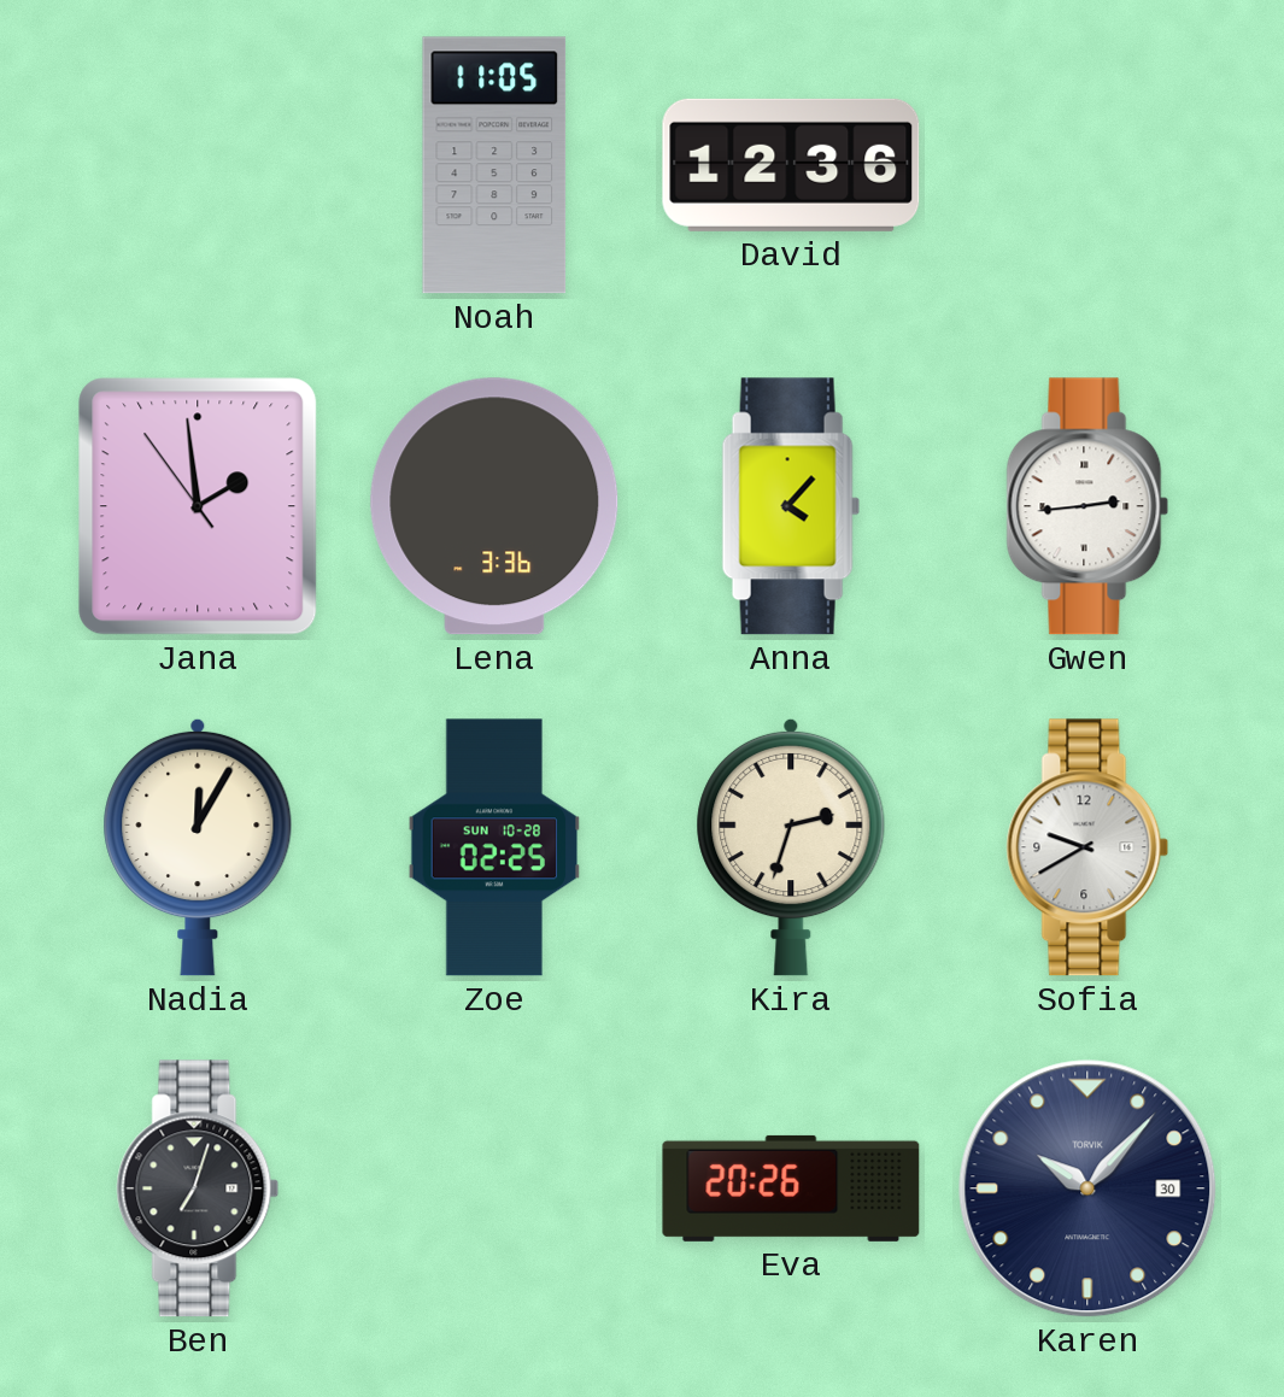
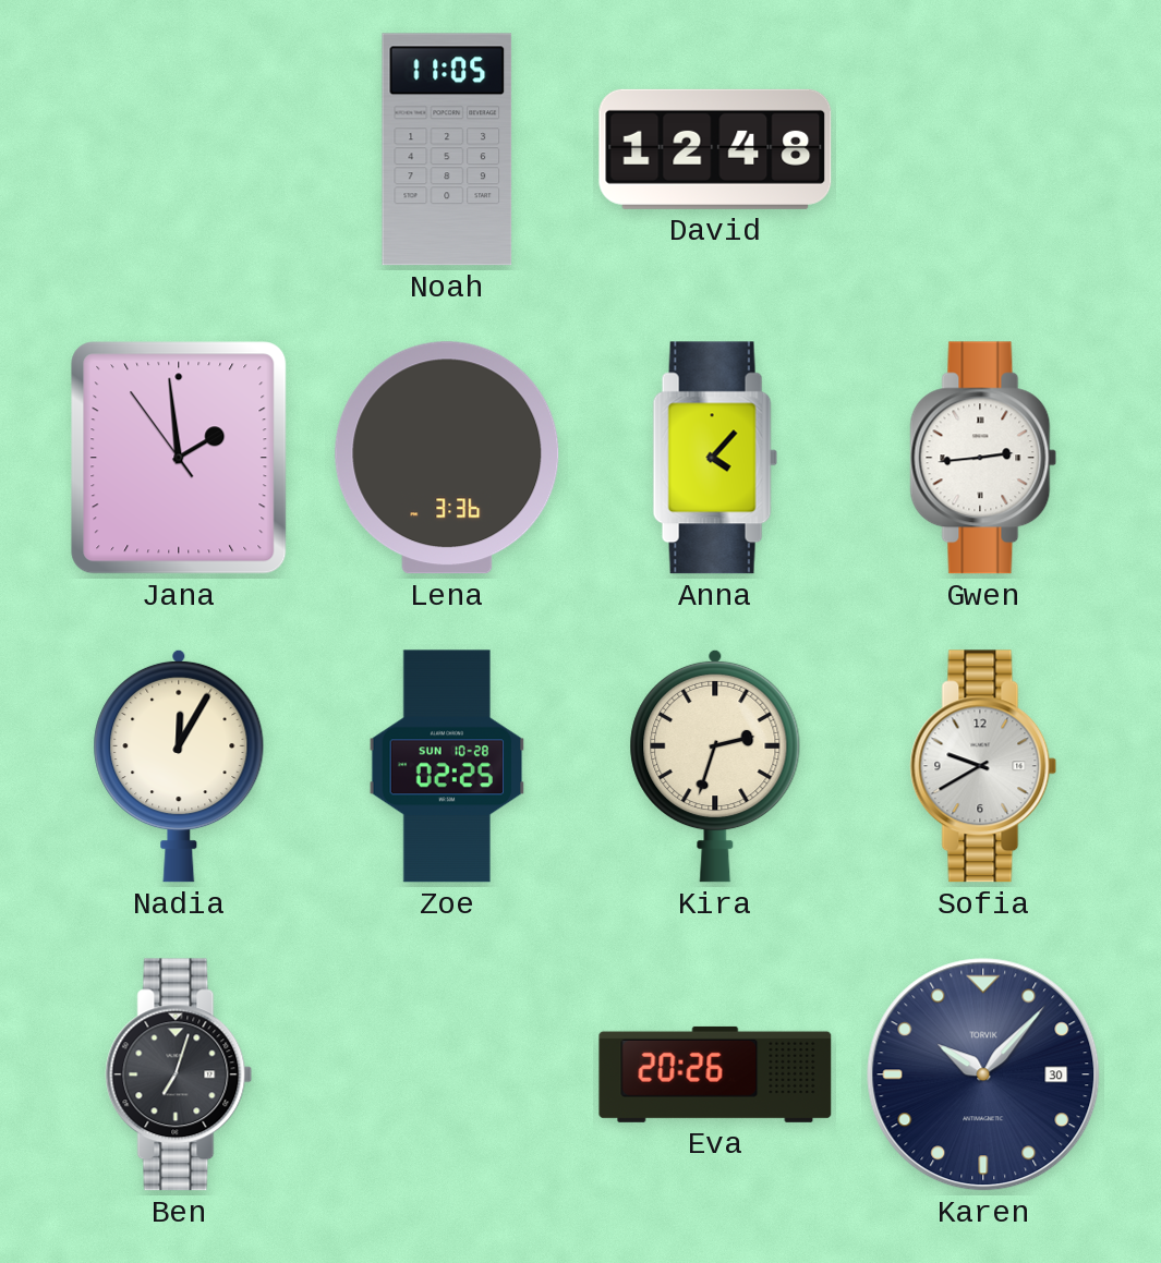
David: 12:36 -> 12:48
